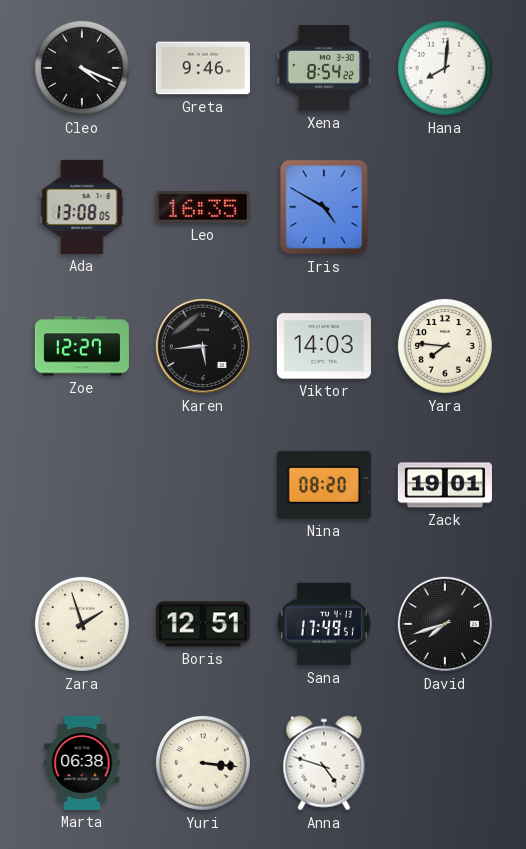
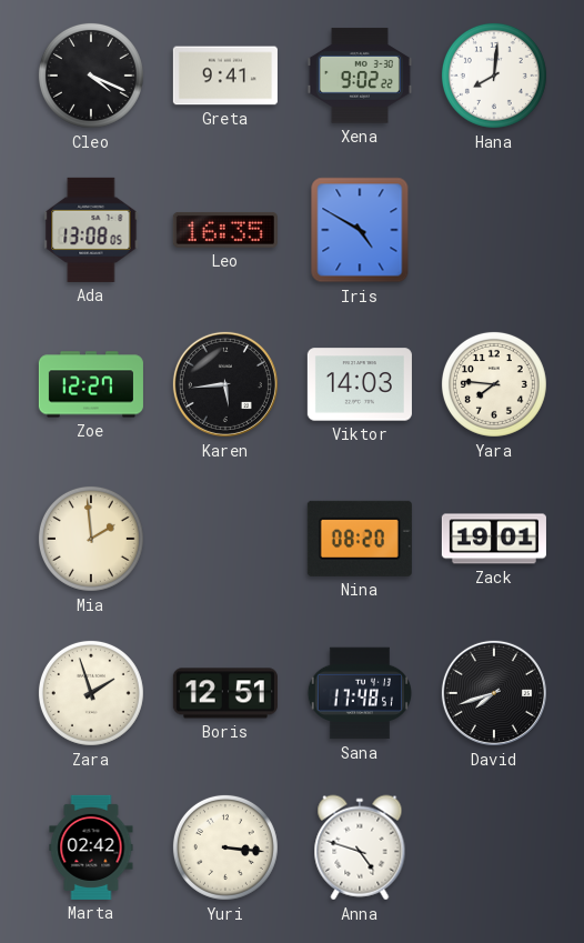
Greta: 9:46 -> 9:41
Xena: 8:54 -> 9:02
Mia: none -> 1:59
Sana: 17:49 -> 17:48
Marta: 06:38 -> 02:42
